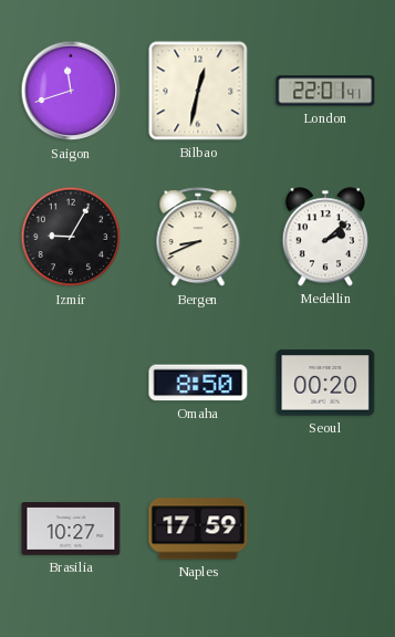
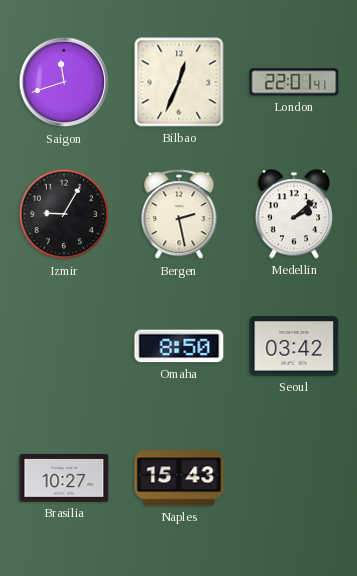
Bilbao: 12:32 -> 12:34
Bergen: 8:41 -> 2:28
Seoul: 00:20 -> 03:42
Naples: 17:59 -> 15:43
